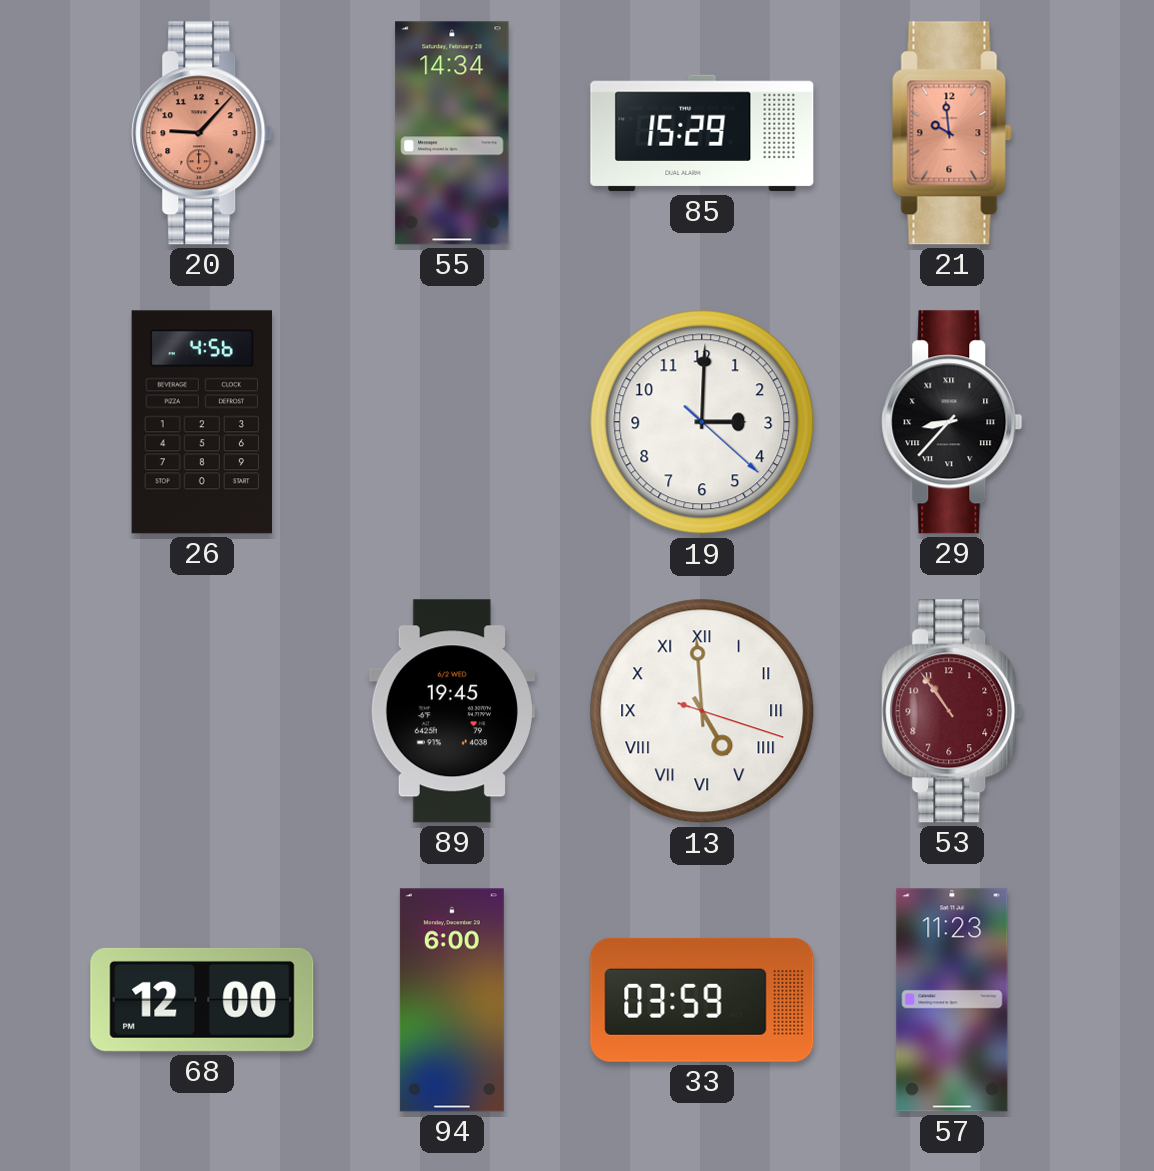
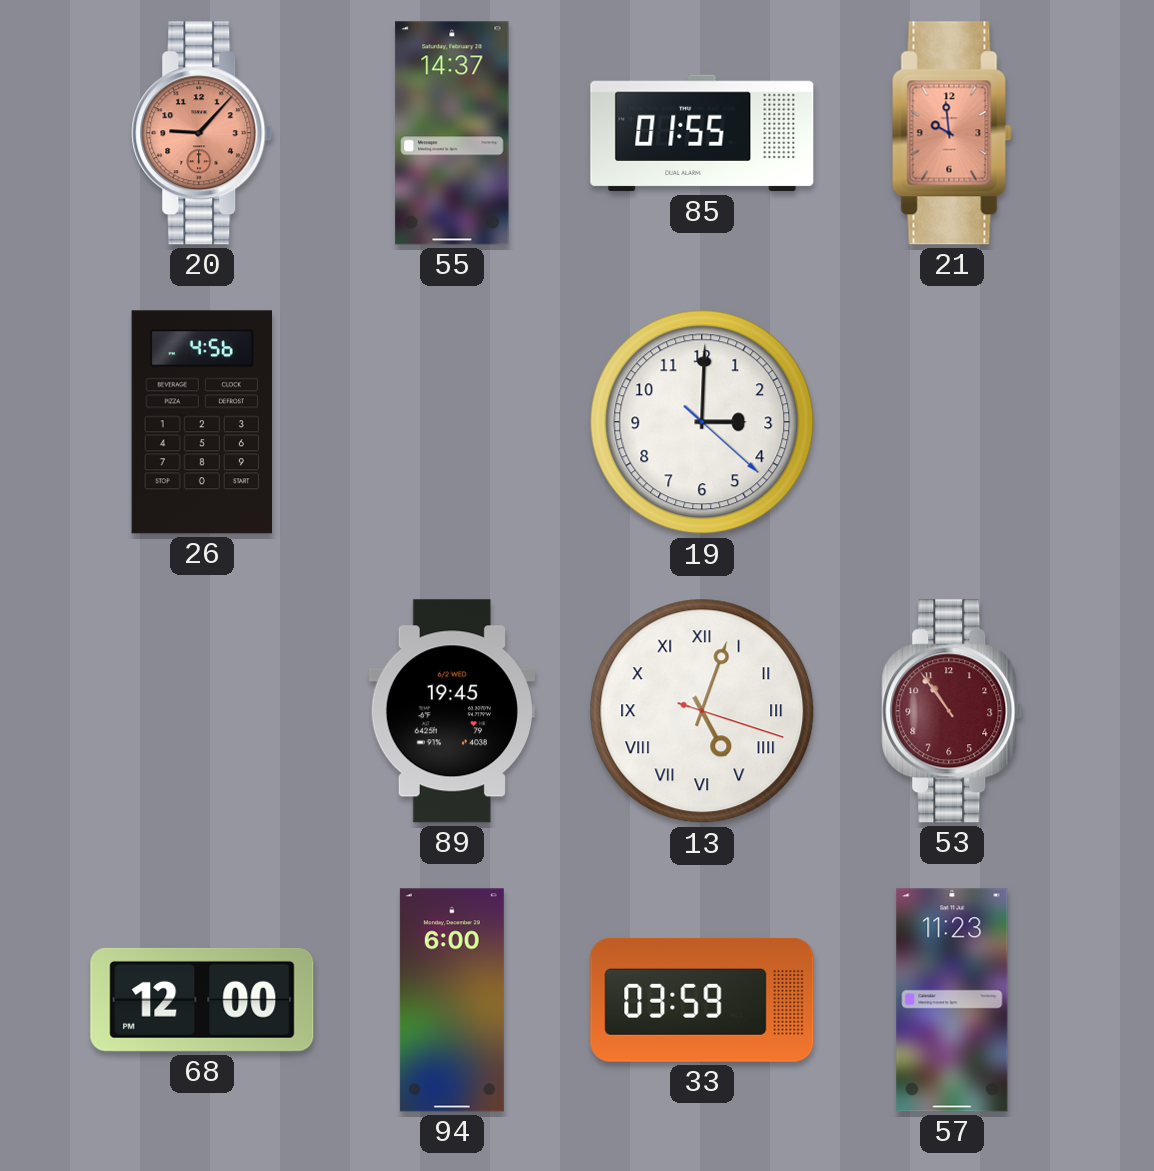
55: 14:34 -> 14:37
85: 15:29 -> 01:55
29: 8:37 -> none
13: 4:59 -> 5:03
